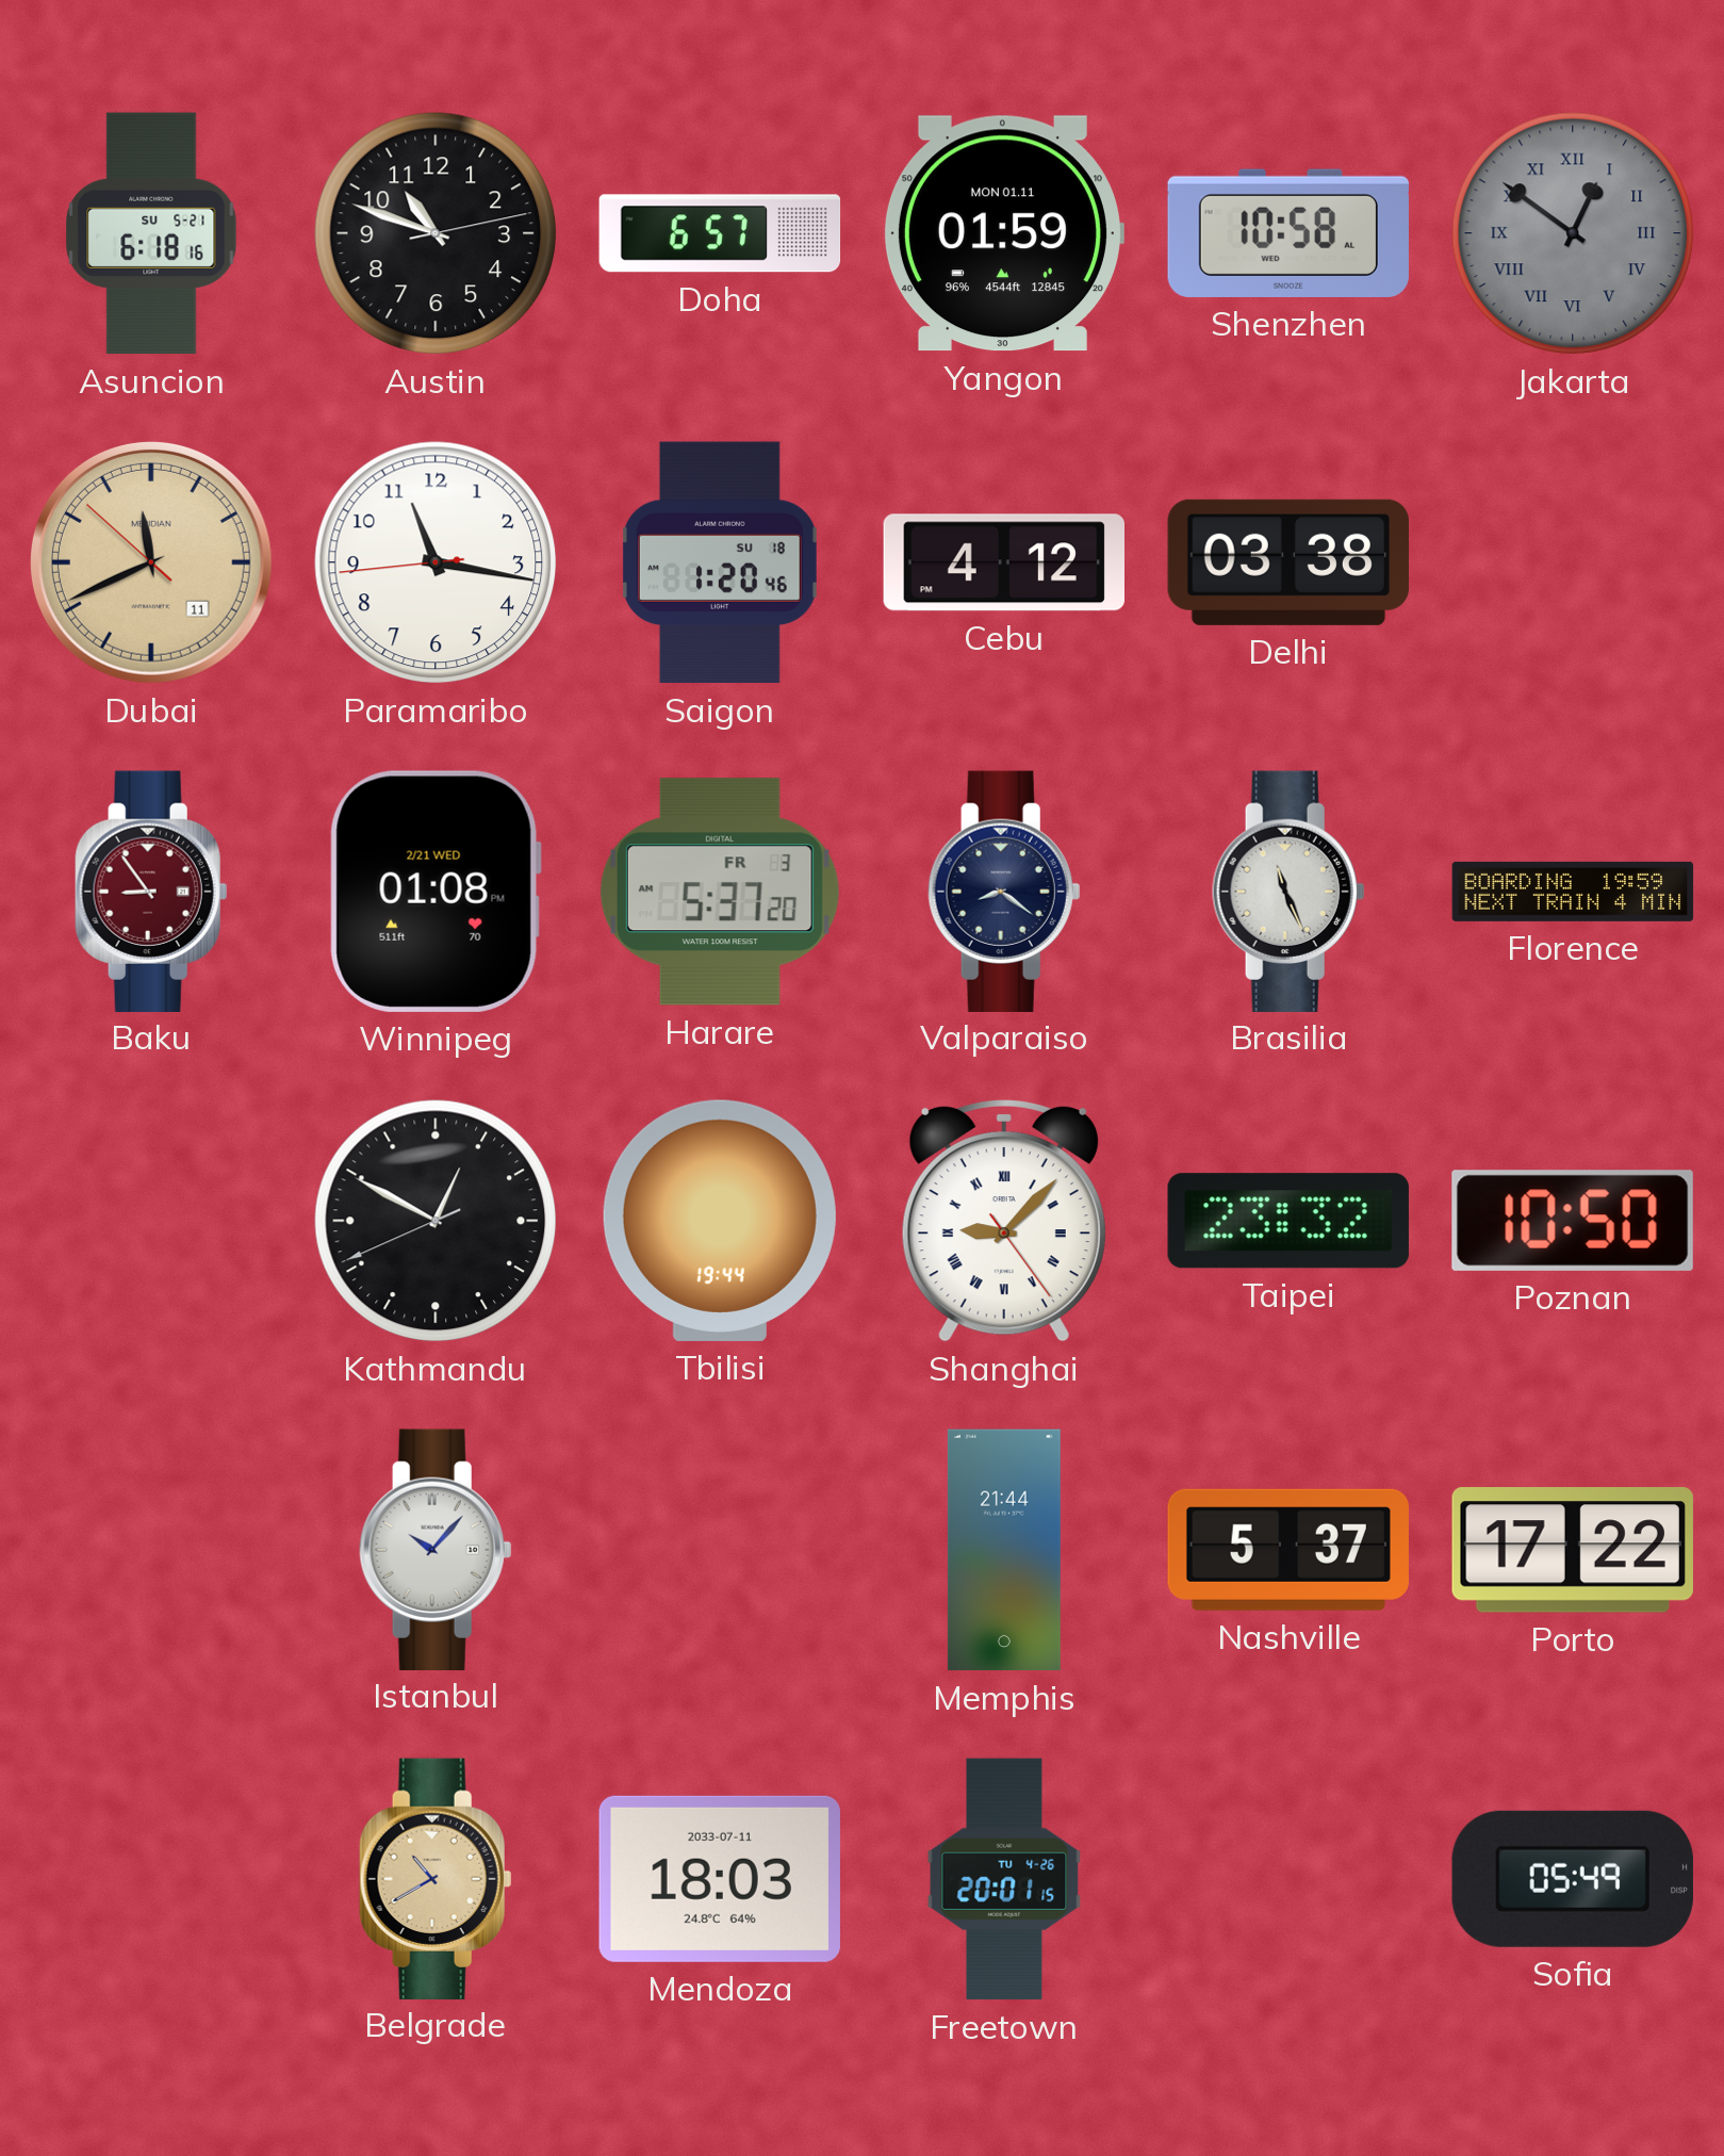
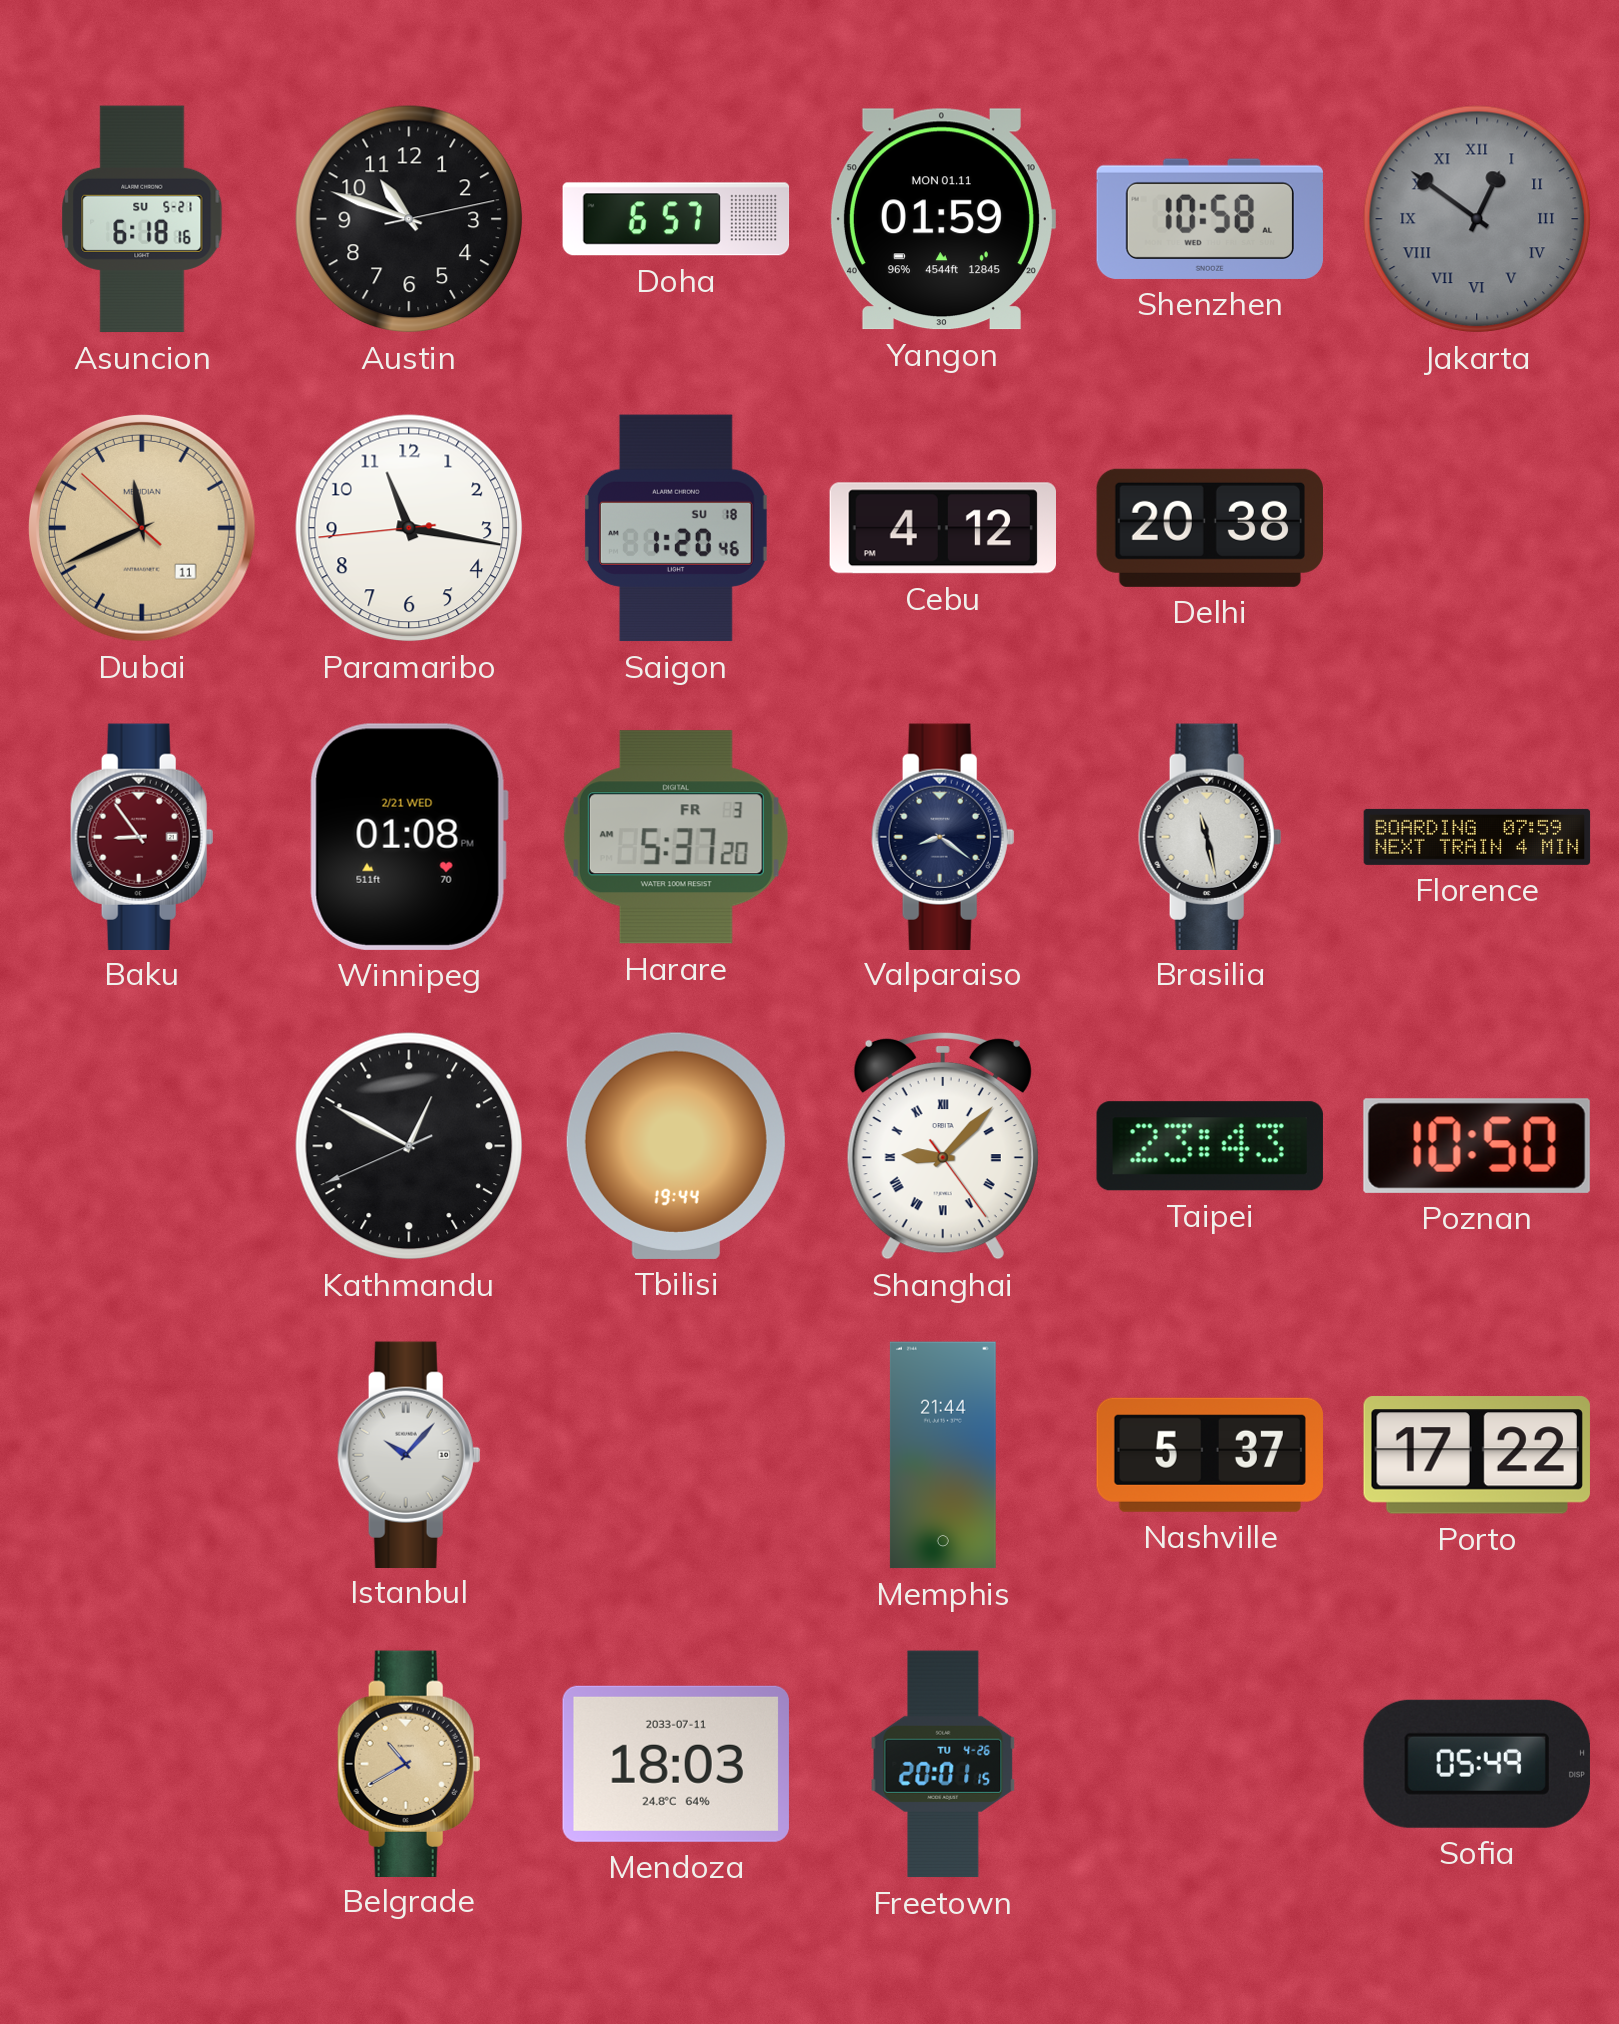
Delhi: 03:38 -> 20:38
Brasilia: 11:26 -> 11:28
Florence: 19:59 -> 07:59
Taipei: 23:32 -> 23:43
